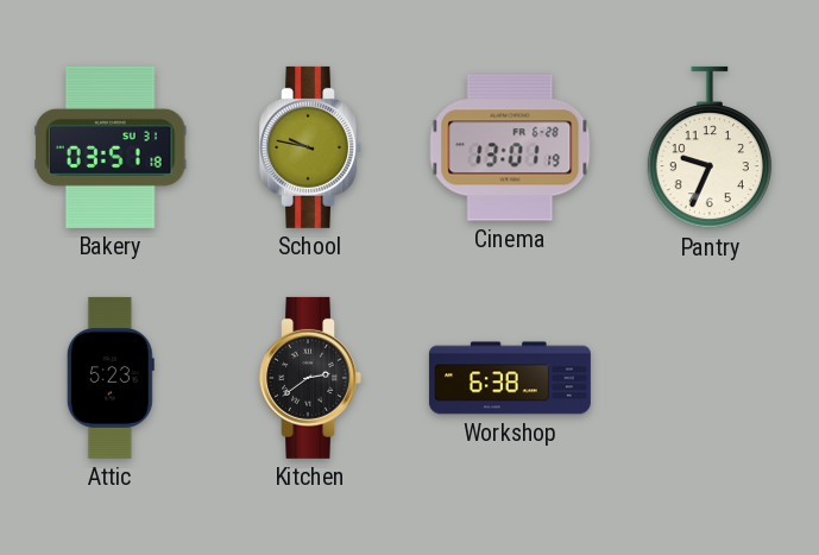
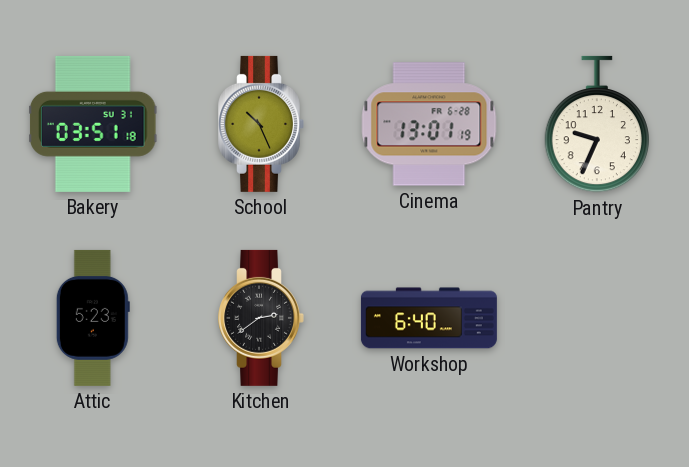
School: 9:47 -> 10:26
Workshop: 6:38 -> 6:40
